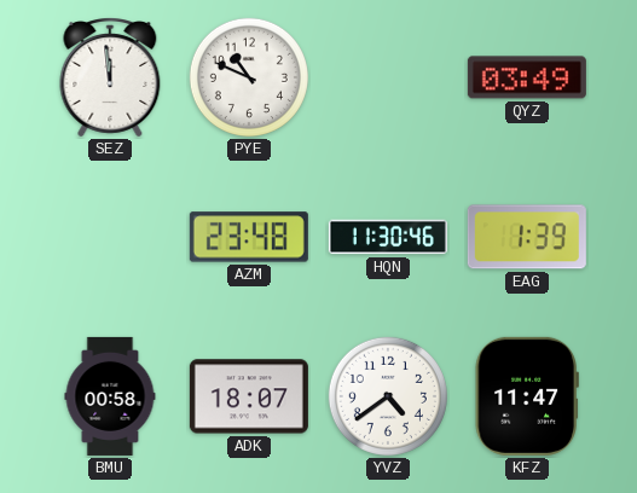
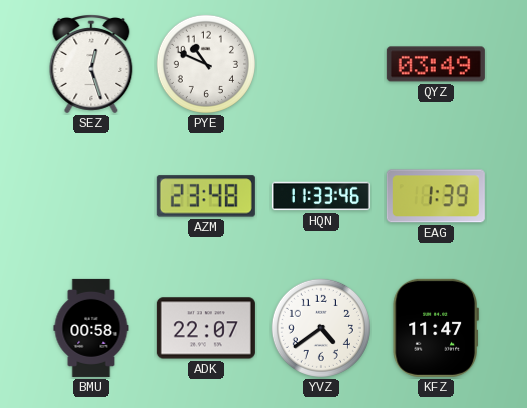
SEZ: 11:59 -> 12:27
HQN: 11:30 -> 11:33
ADK: 18:07 -> 22:07
